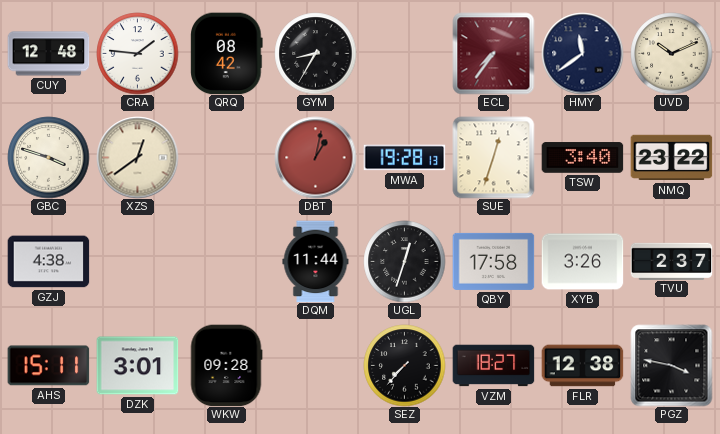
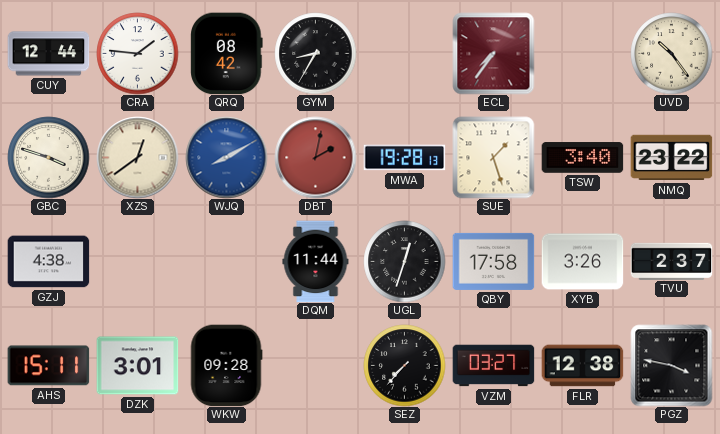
CUY: 12:48 -> 12:44
HMY: 11:39 -> none
UVD: 10:11 -> 10:24
WJQ: none -> 8:10
DBT: 1:02 -> 2:02
SUE: 12:33 -> 1:27
VZM: 18:27 -> 03:27
